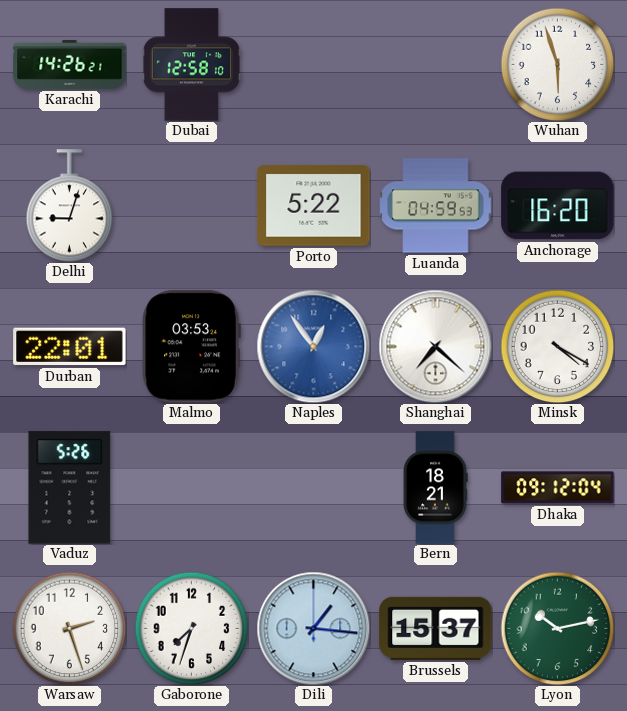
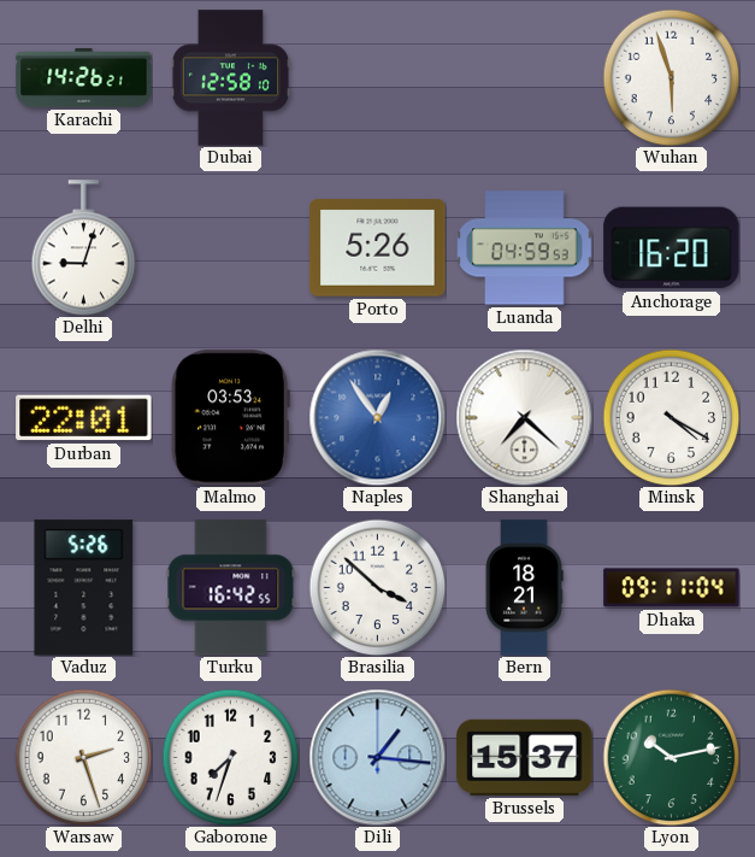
Porto: 5:22 -> 5:26
Turku: none -> 16:42
Brasilia: none -> 3:52
Dhaka: 09:12 -> 09:11
